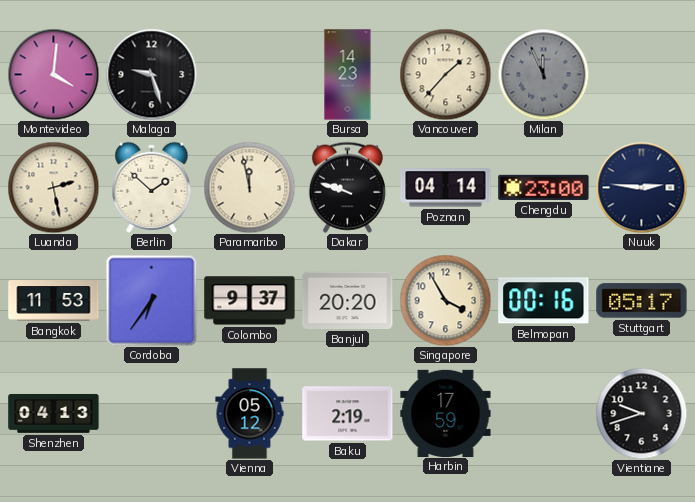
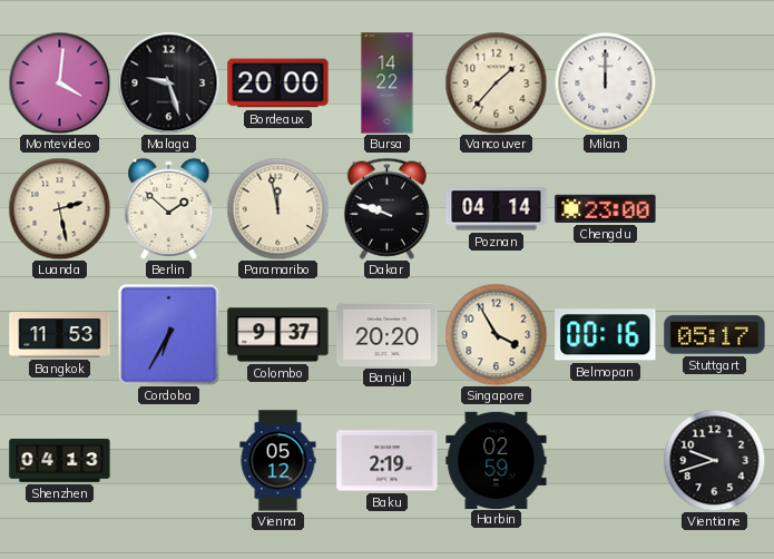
Bordeaux: none -> 20:00
Bursa: 14:23 -> 14:22
Milan: 11:56 -> 12:00
Milan dial: grey -> white
Nuuk: 2:46 -> none
Cordoba: 6:36 -> 6:35
Harbin: 17:59 -> 02:59
